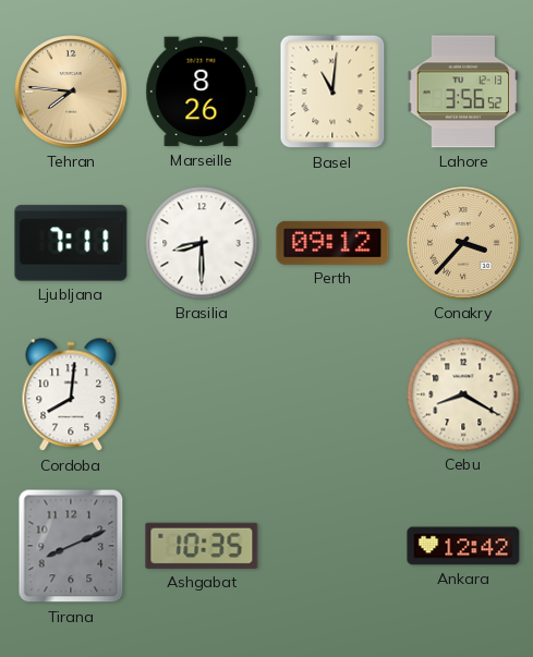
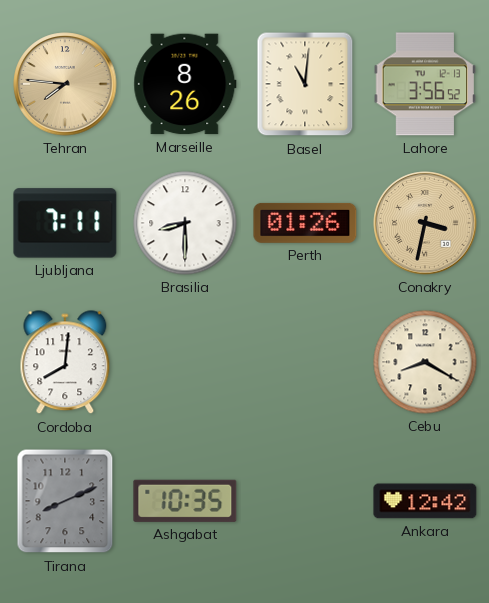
Perth: 09:12 -> 01:26
Conakry: 3:37 -> 3:32
